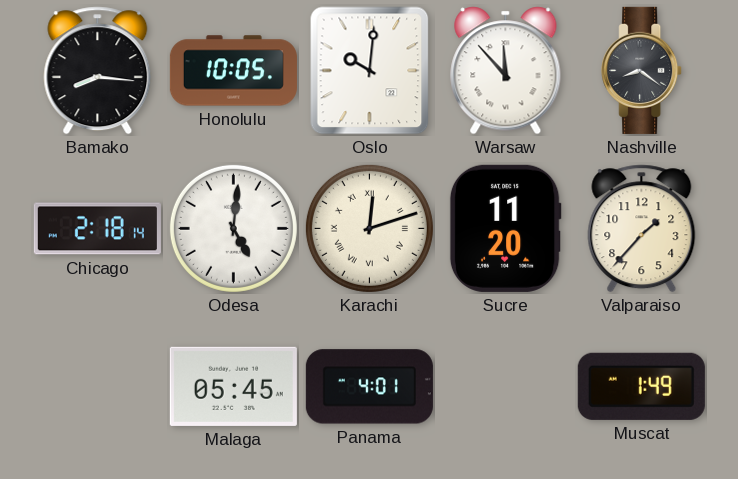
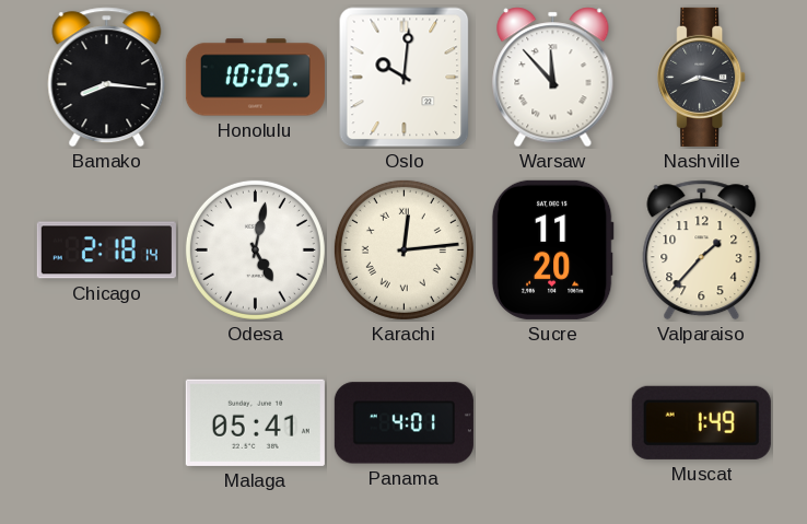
Nashville: 8:21 -> 8:17
Odesa: 5:01 -> 5:02
Karachi: 12:12 -> 12:14
Malaga: 05:45 -> 05:41
